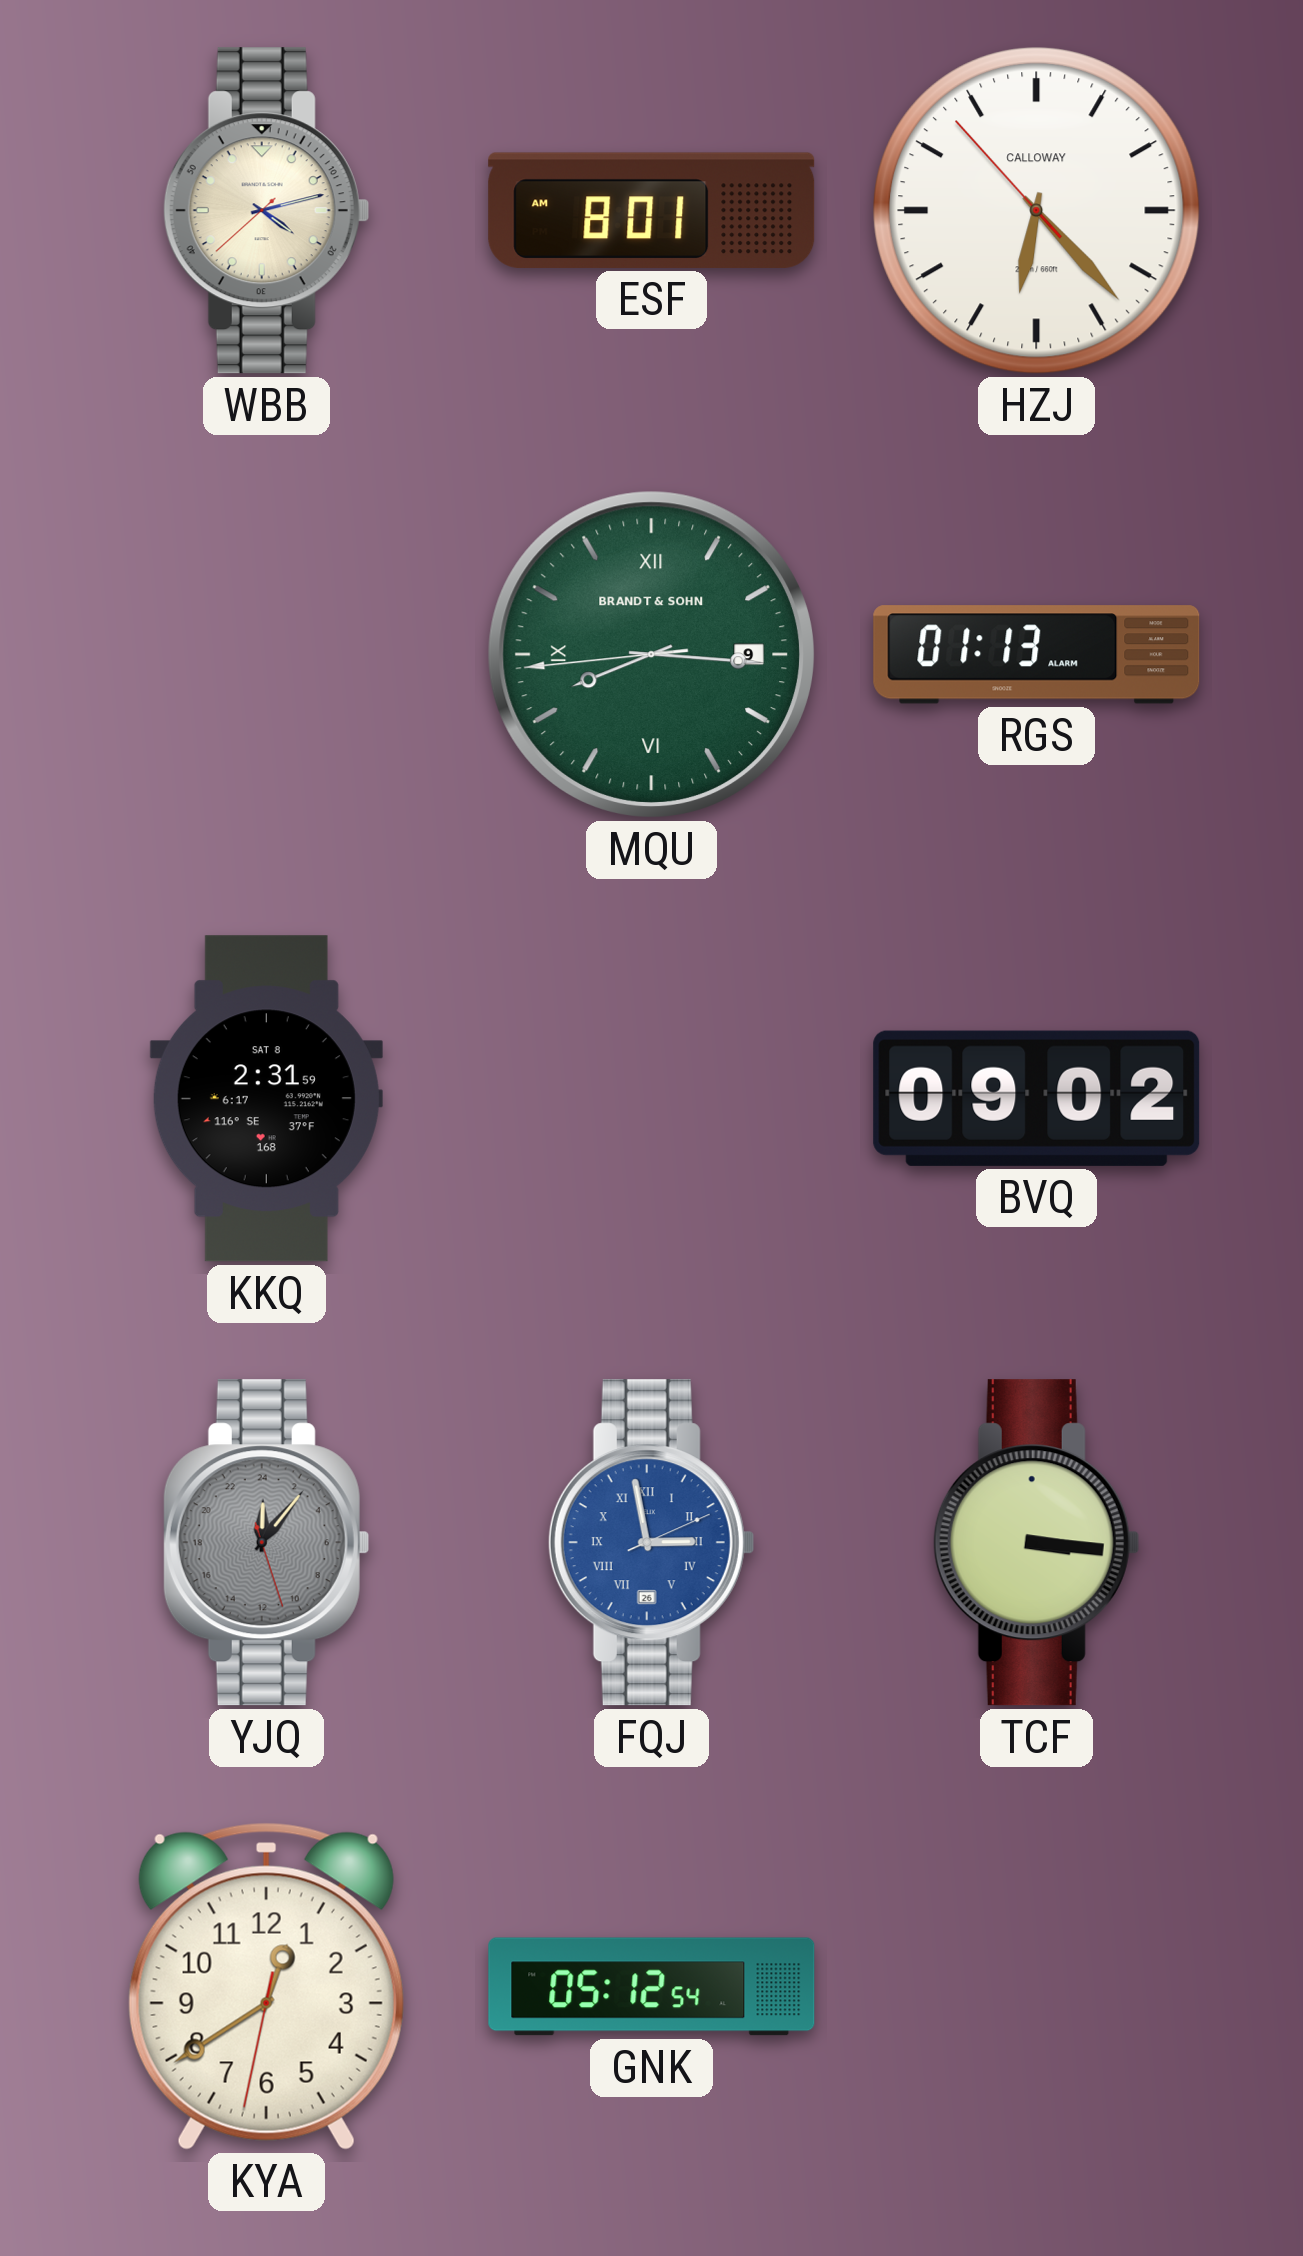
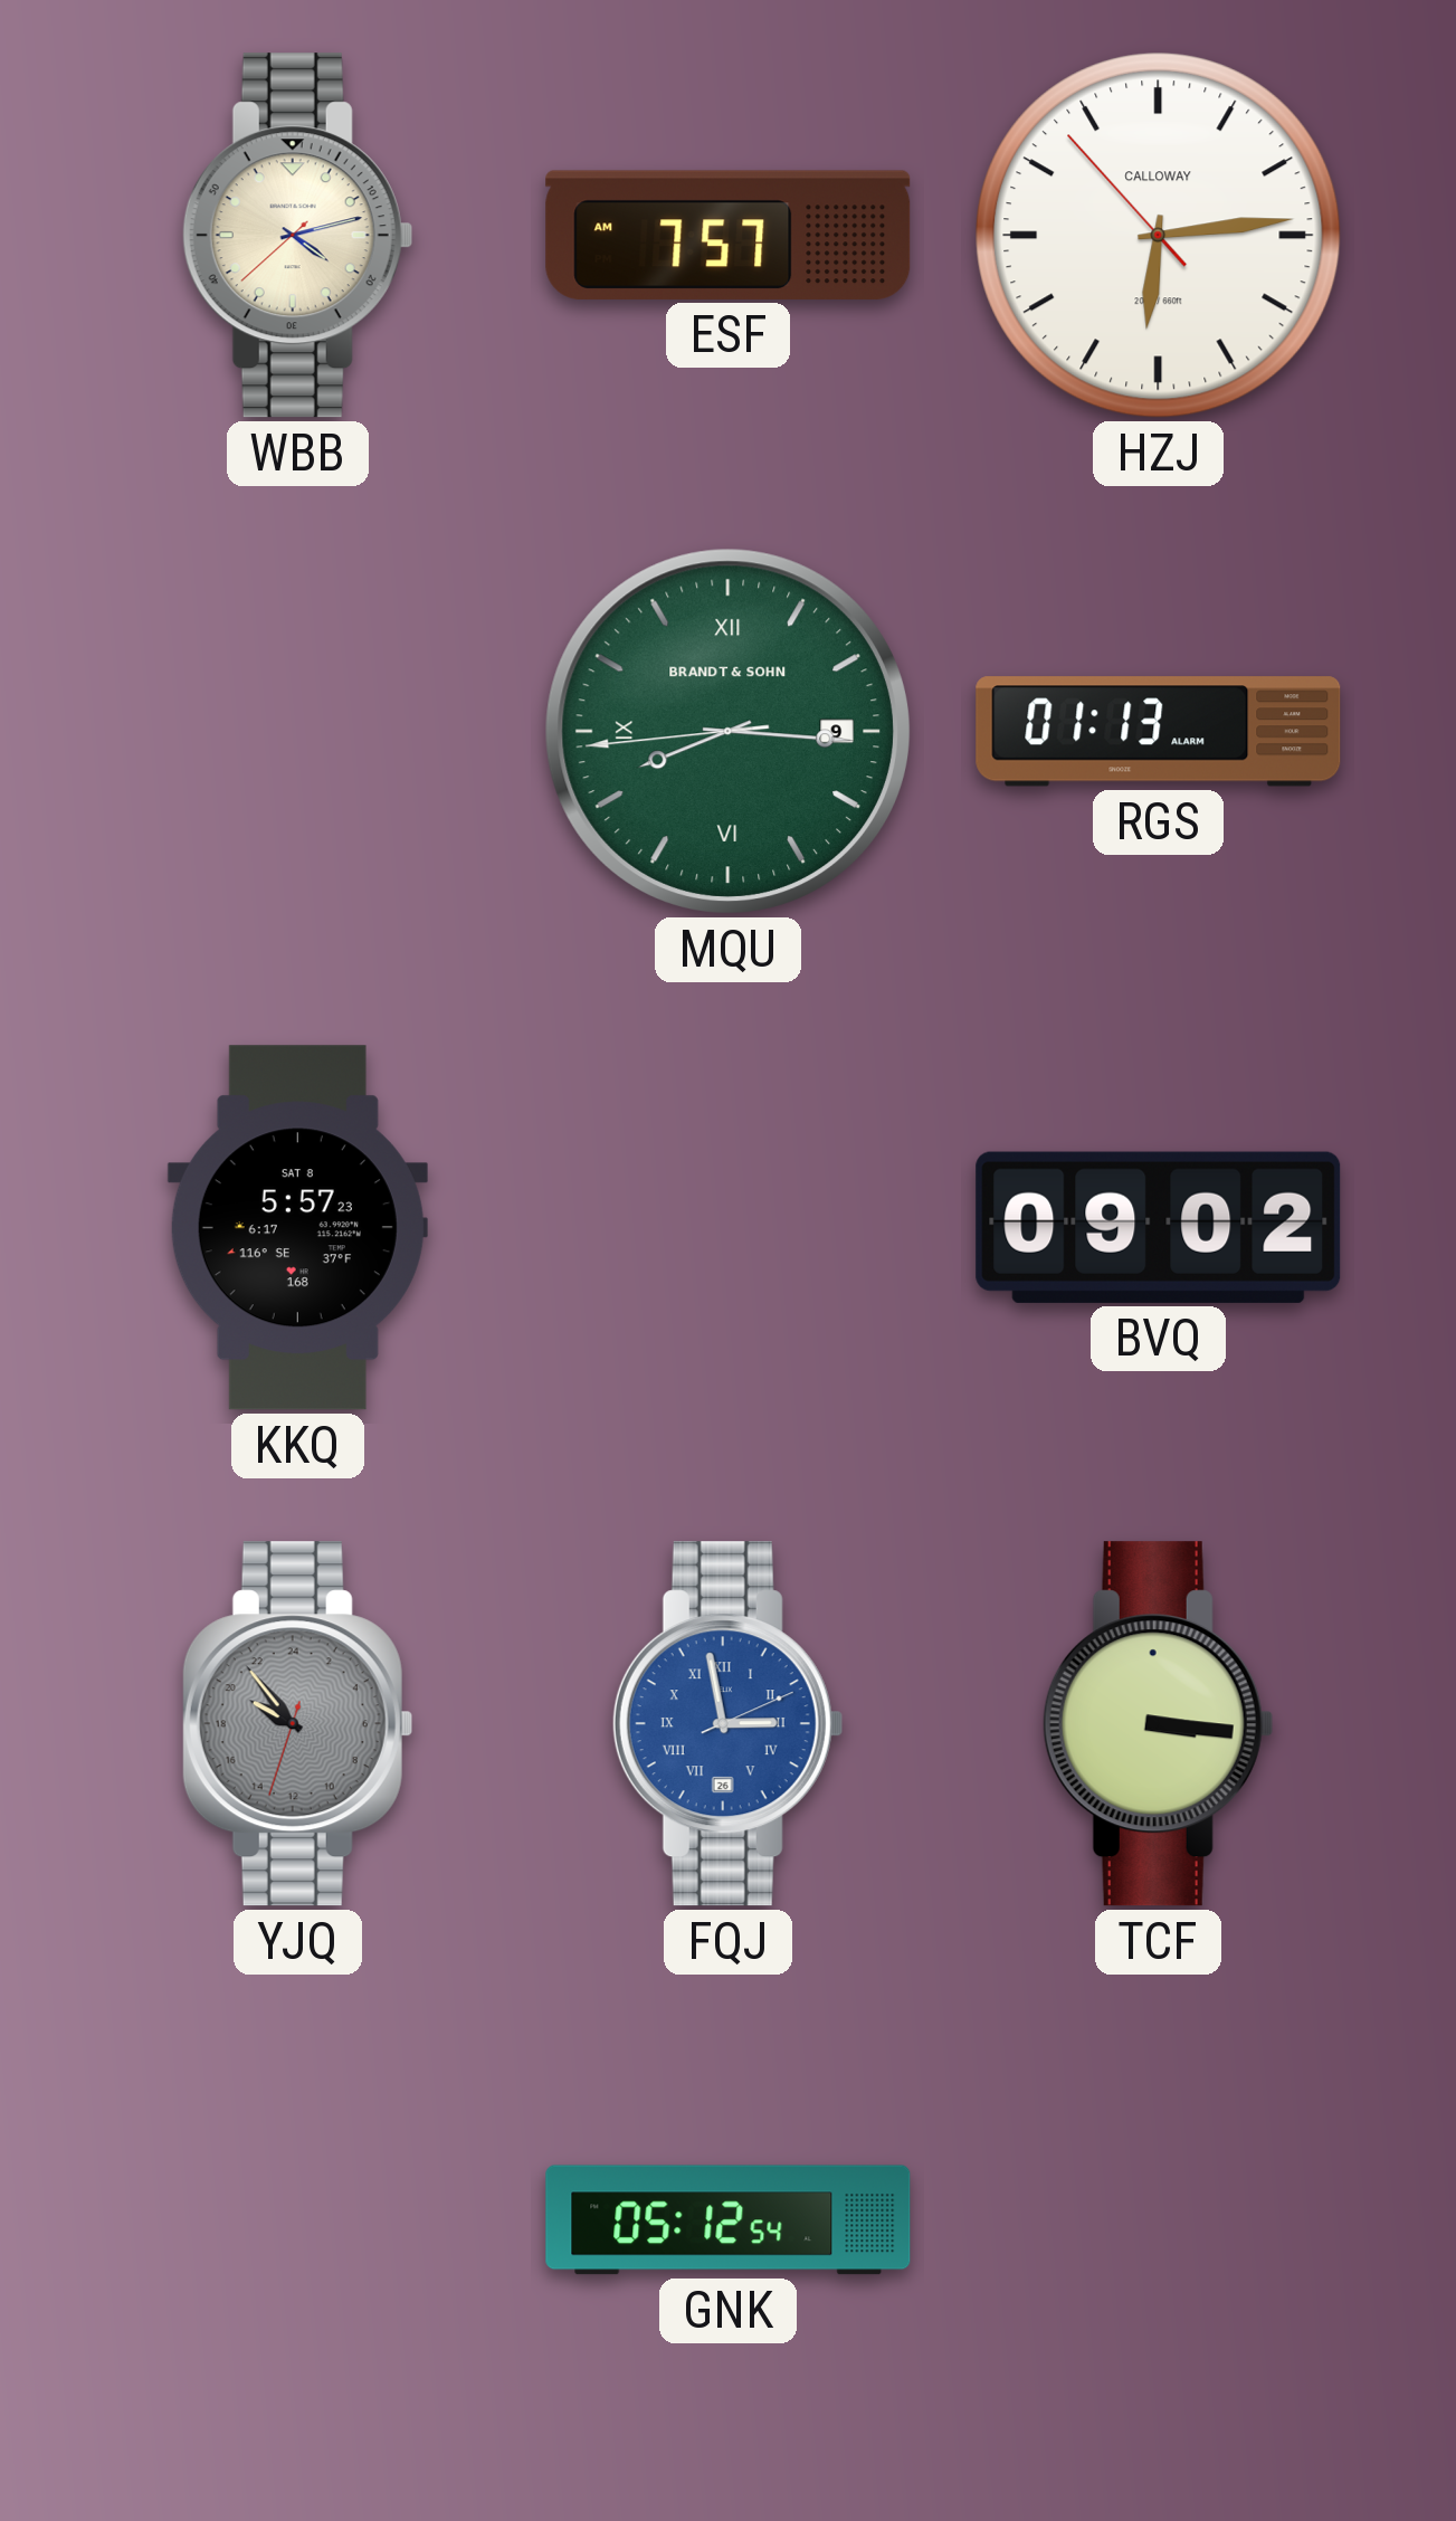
ESF: 8:01 -> 7:57
HZJ: 6:22 -> 6:13
KKQ: 2:31 -> 5:57
YJQ: 0:06 -> 19:53
KYA: 12:39 -> none
